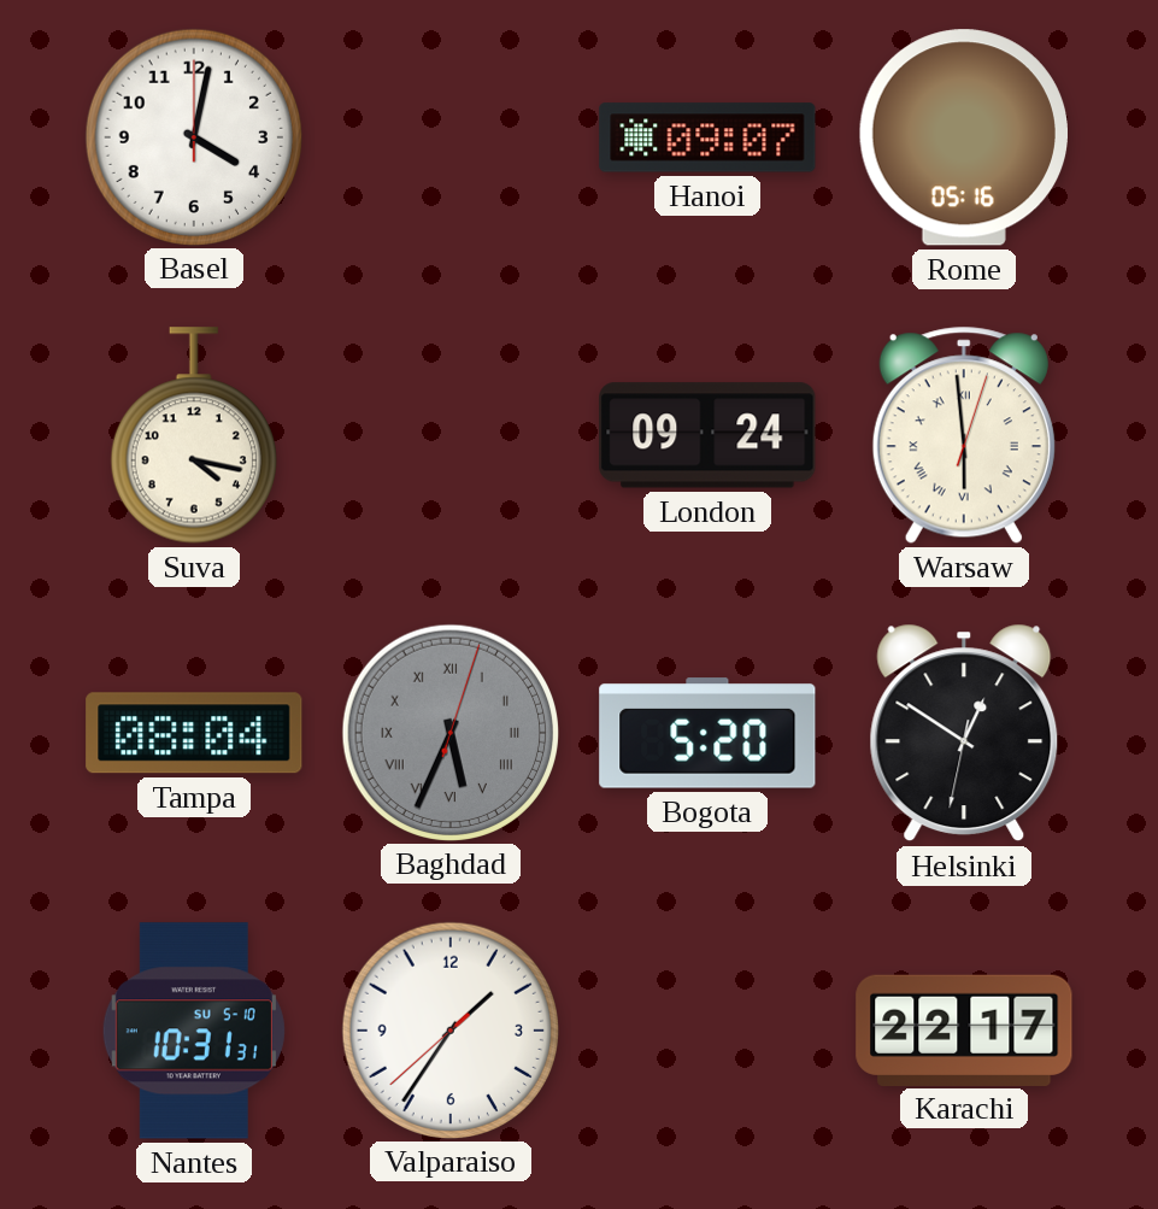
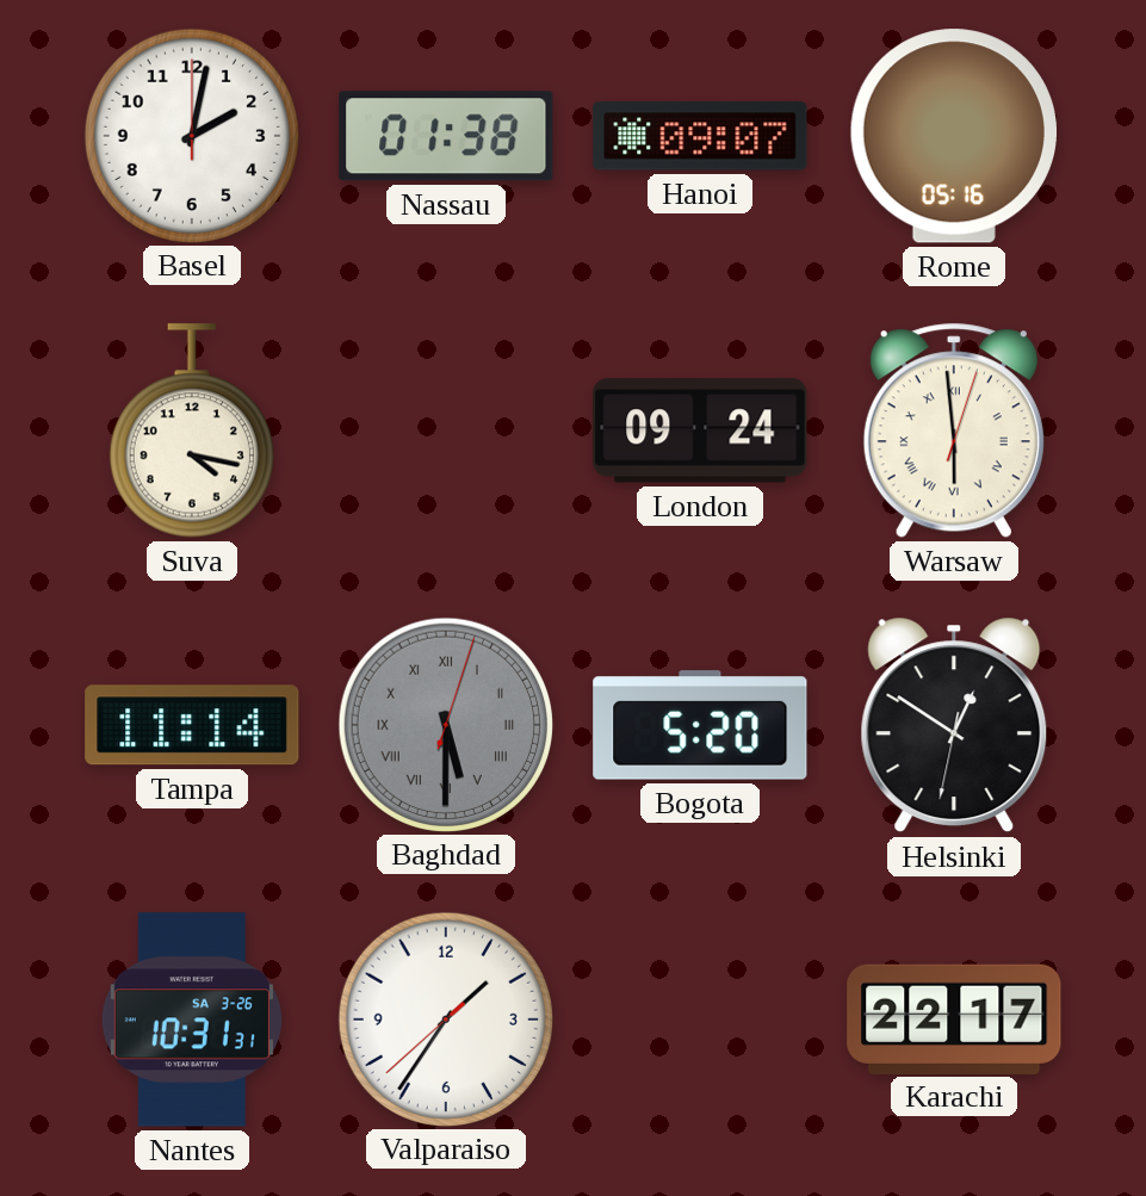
Basel: 4:02 -> 2:02
Nassau: none -> 01:38
Tampa: 08:04 -> 11:14
Baghdad: 5:34 -> 5:30
Nantes date: SU 5-10 -> SA 3-26
